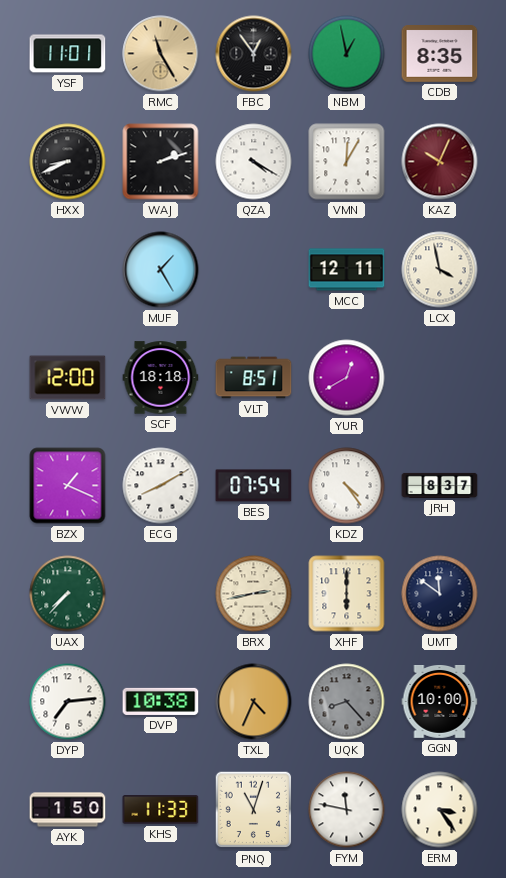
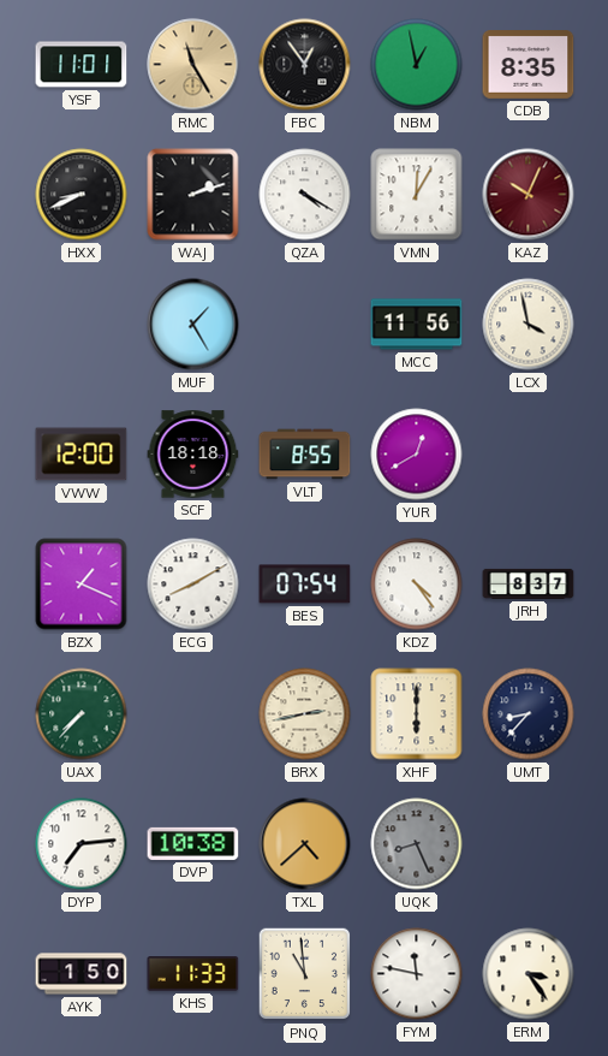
MCC: 12:11 -> 11:56
VLT: 8:51 -> 8:55
UMT: 11:51 -> 8:37
TXL: 4:34 -> 4:38
UQK: 8:23 -> 8:26
GGN: 10:00 -> none
PNQ: 11:03 -> 10:59
